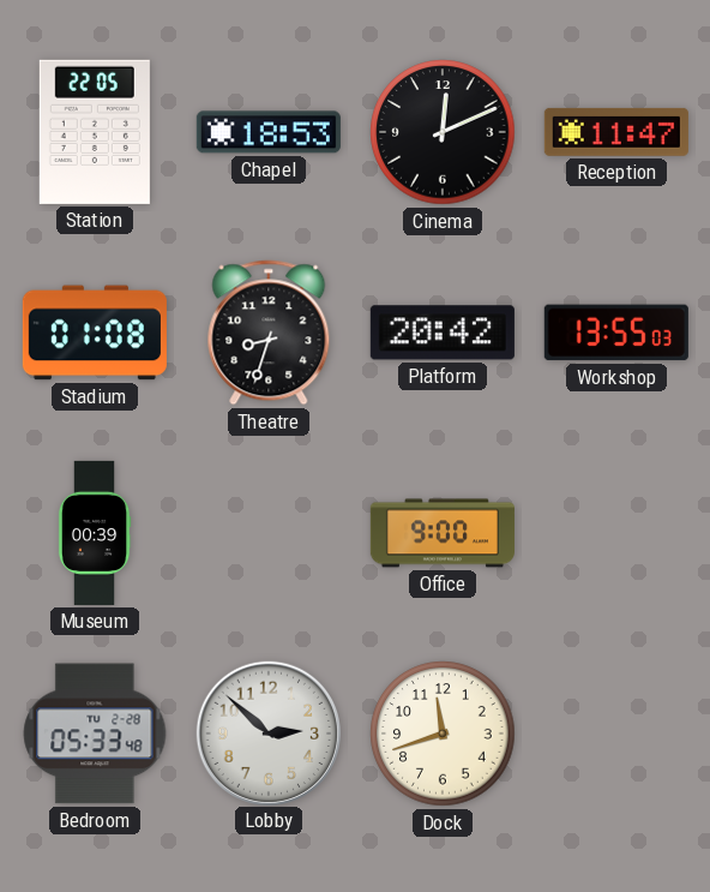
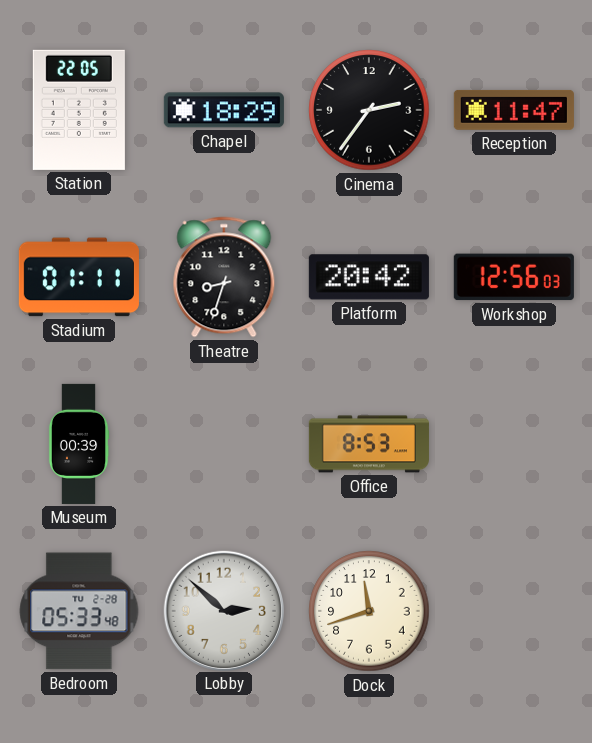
Chapel: 18:53 -> 18:29
Cinema: 12:11 -> 2:36
Stadium: 01:08 -> 01:11
Workshop: 13:55 -> 12:56
Office: 9:00 -> 8:53
